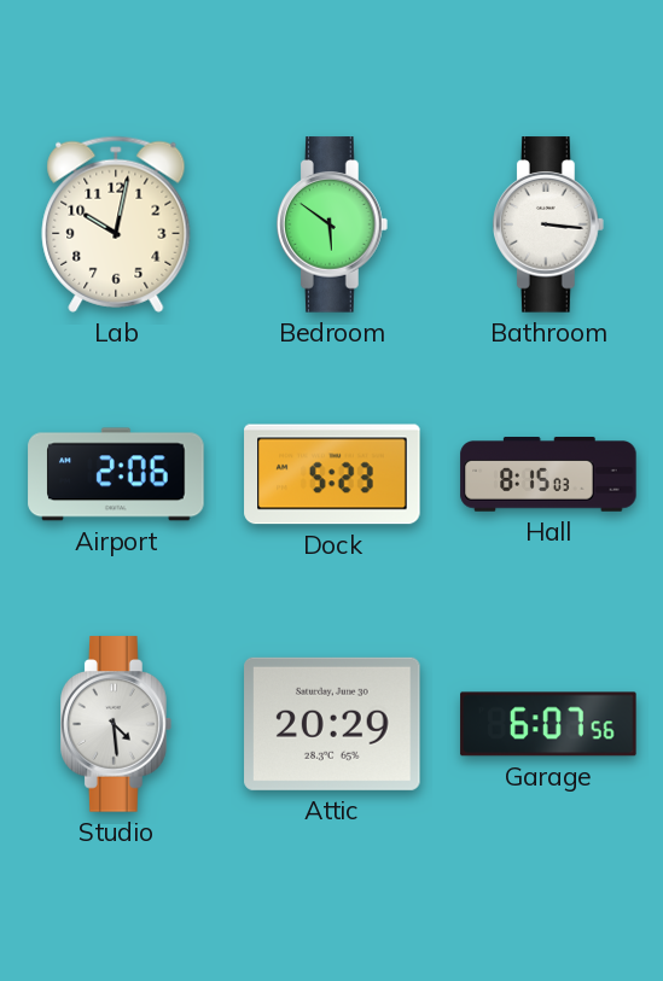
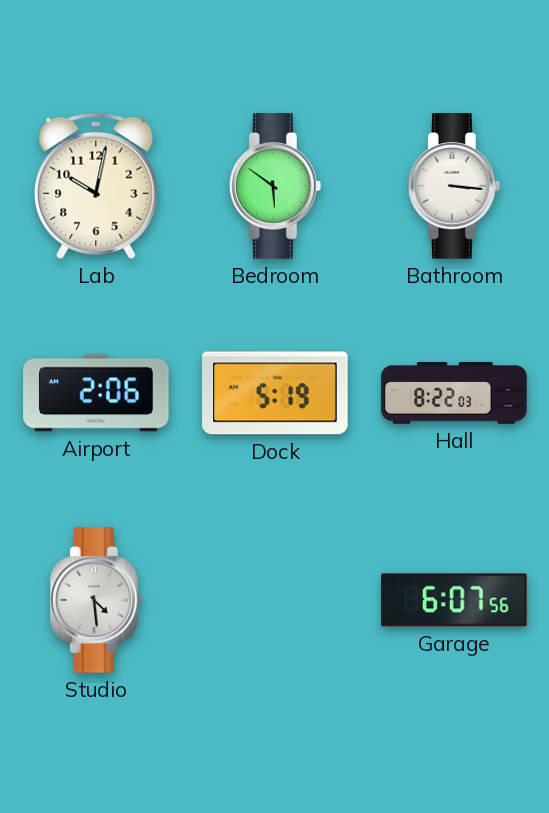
Dock: 5:23 -> 5:19
Hall: 8:15 -> 8:22
Attic: 20:29 -> none
